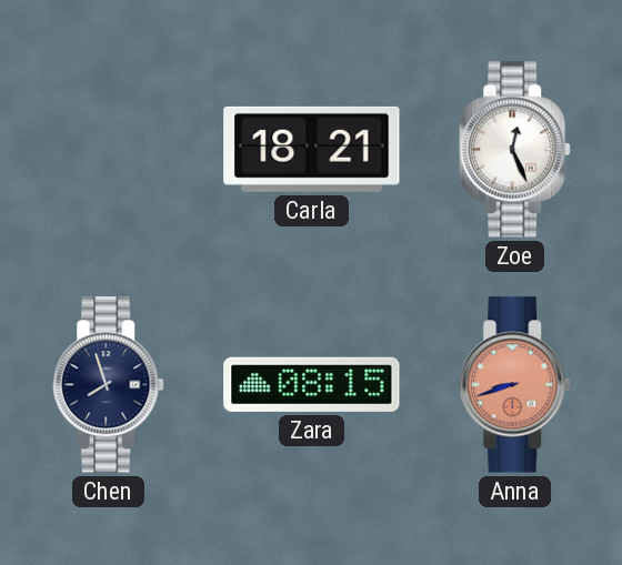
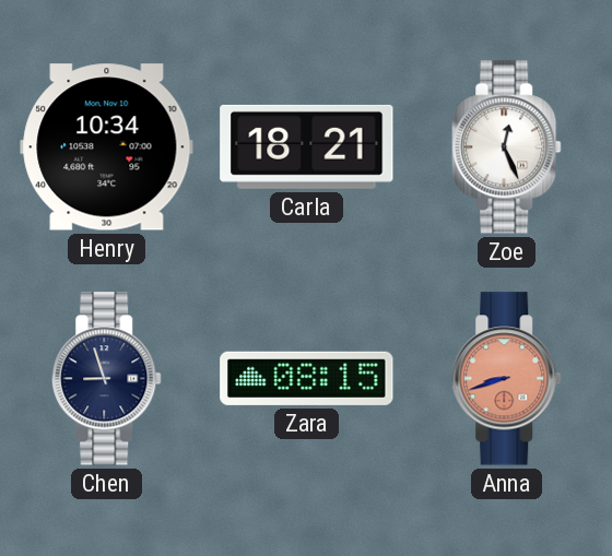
Henry: none -> 10:34
Chen: 7:57 -> 8:57
